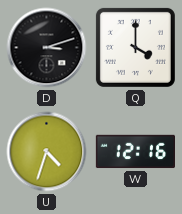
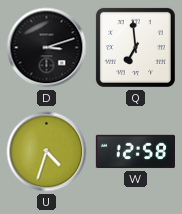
Q: 4:00 -> 6:59
W: 12:16 -> 12:58
